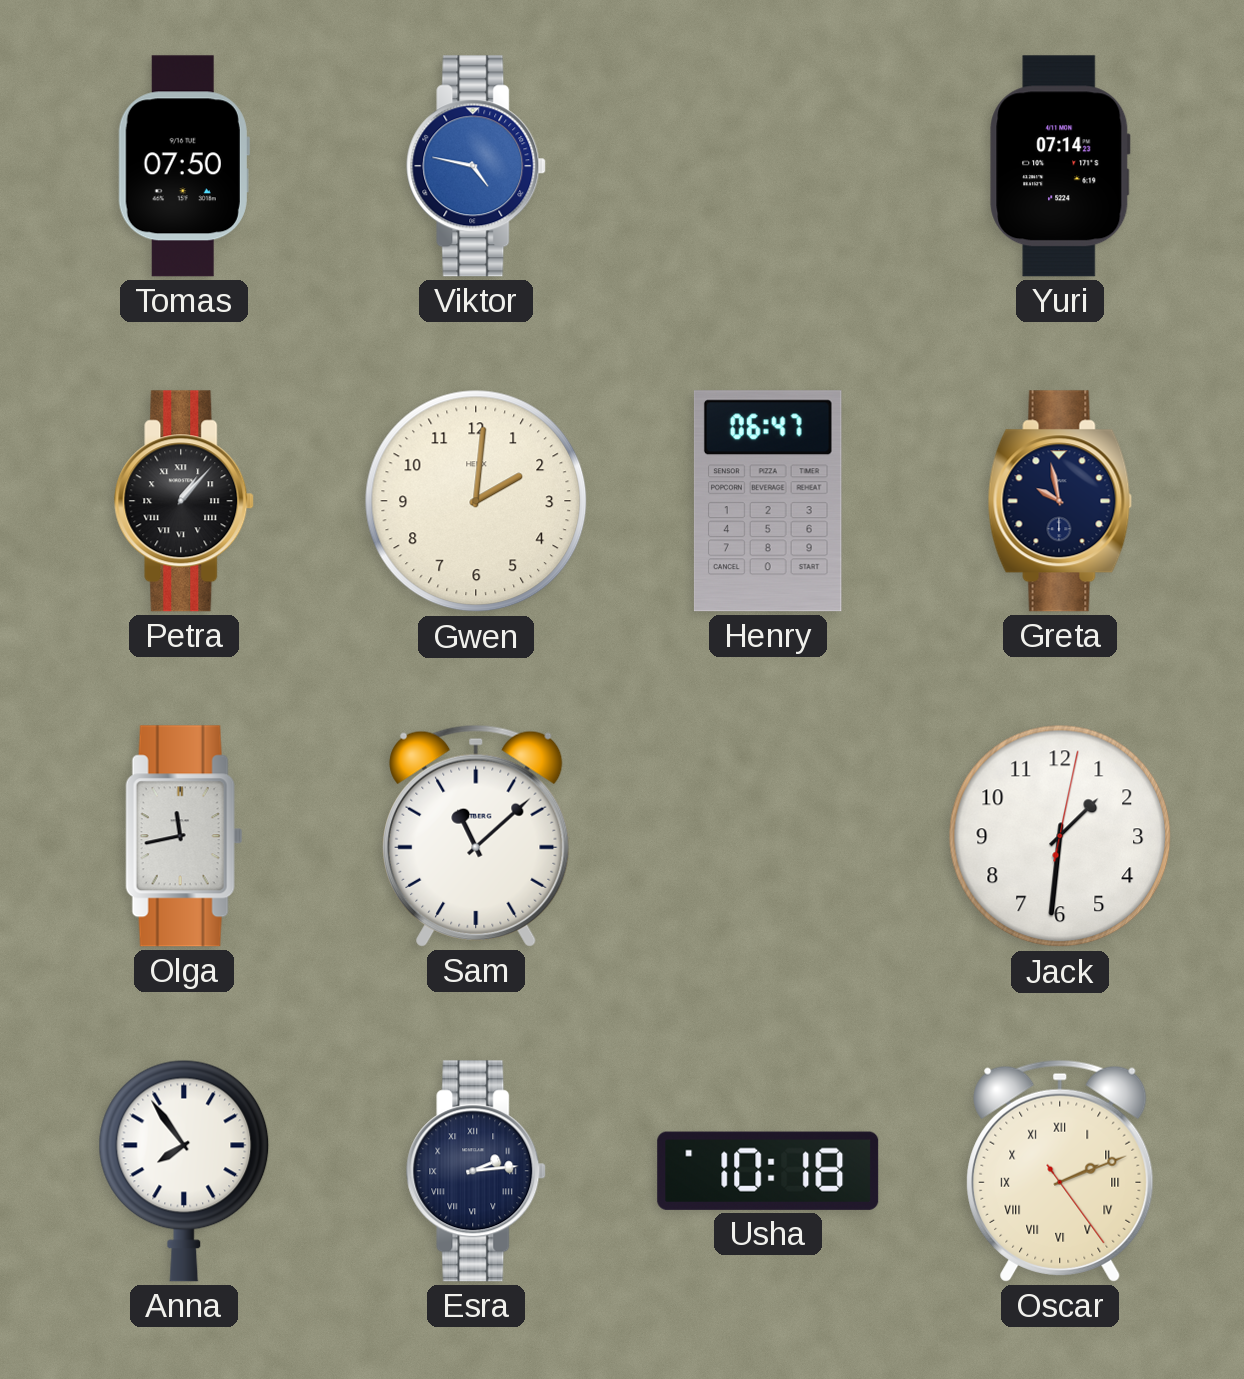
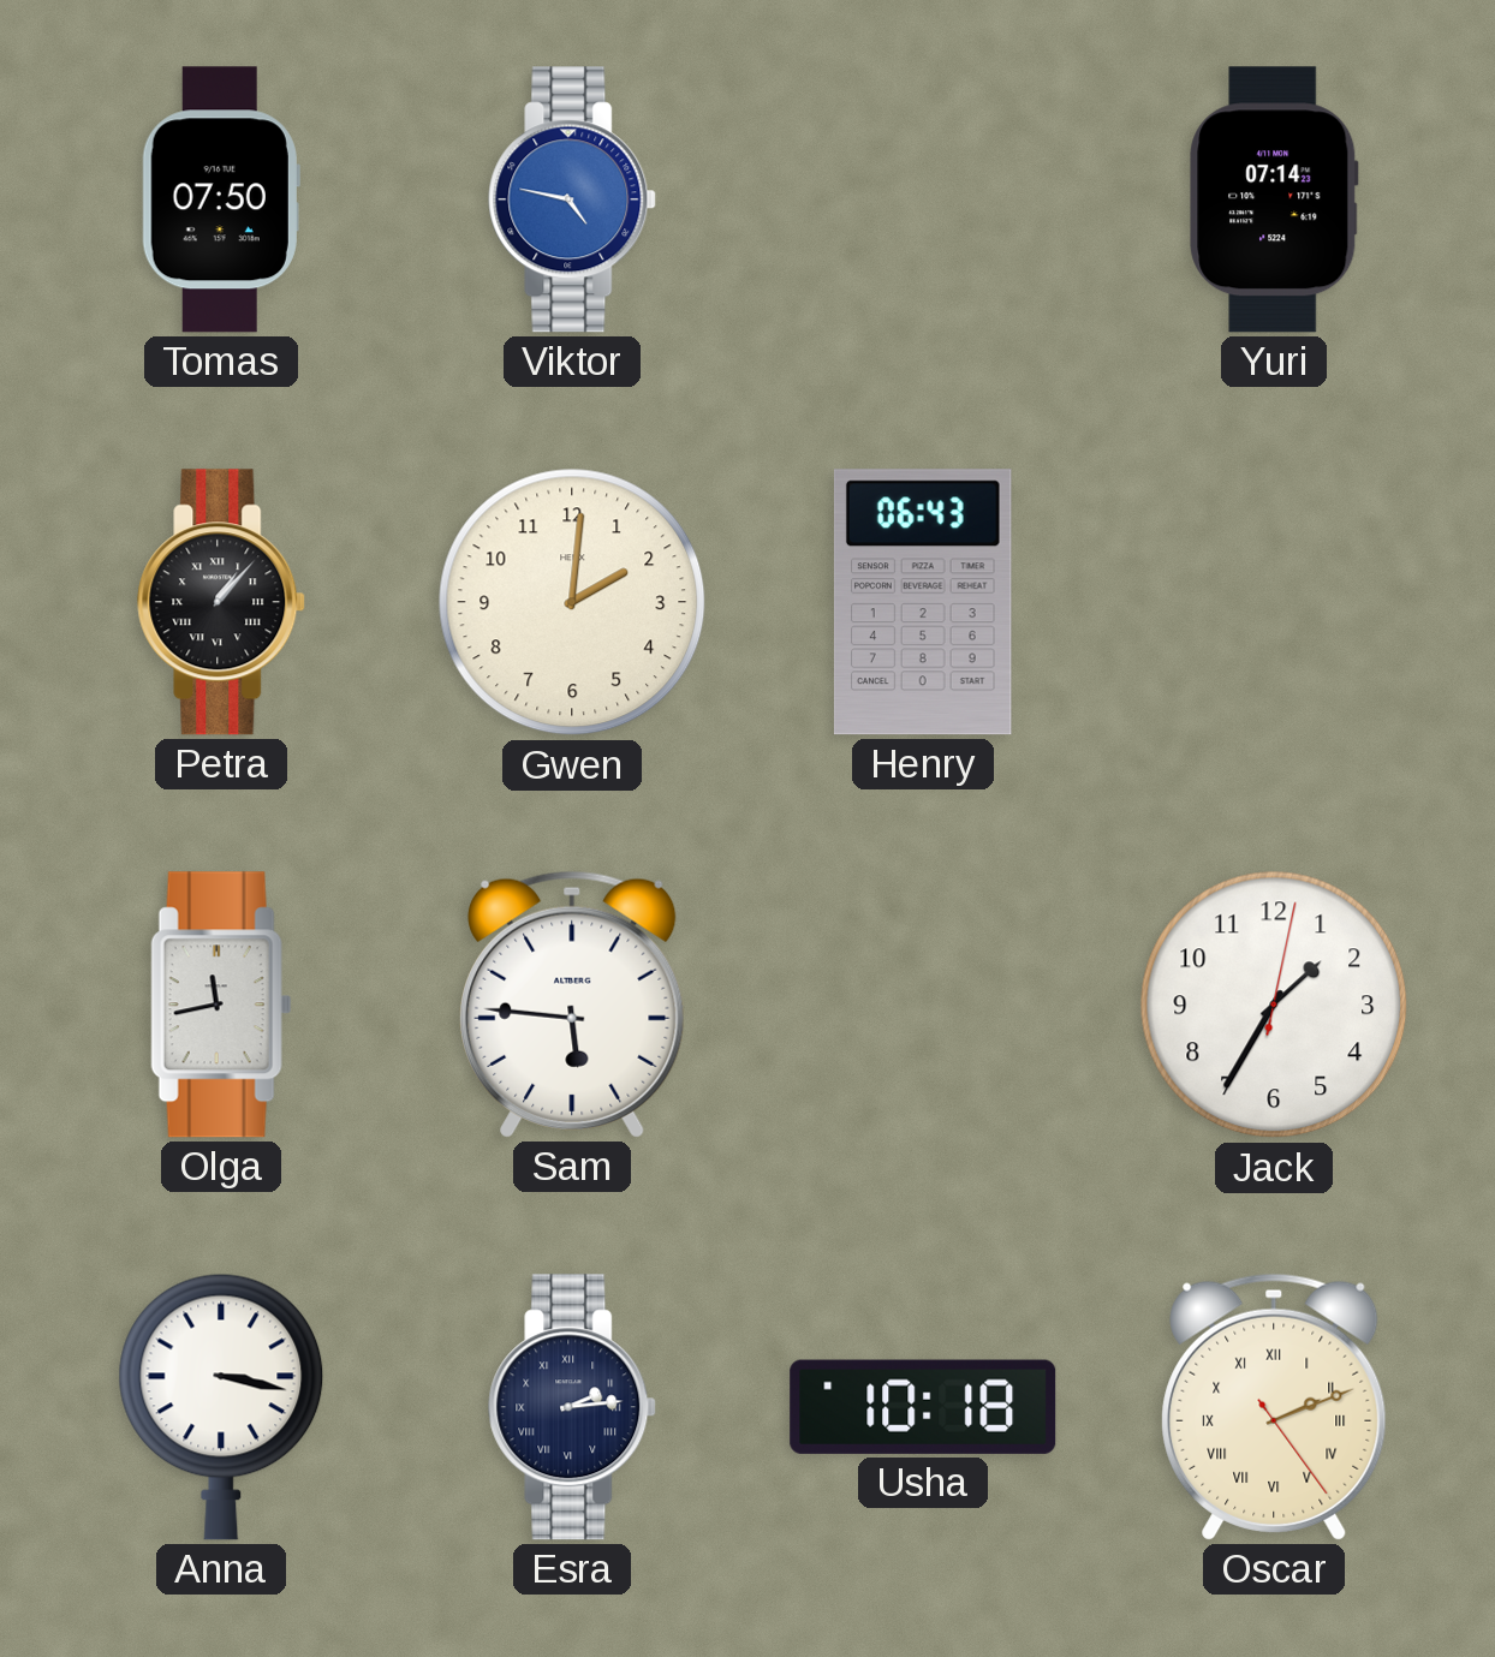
Henry: 06:47 -> 06:43
Greta: 9:58 -> none
Sam: 11:08 -> 5:46
Jack: 1:31 -> 1:35
Anna: 7:54 -> 3:17
